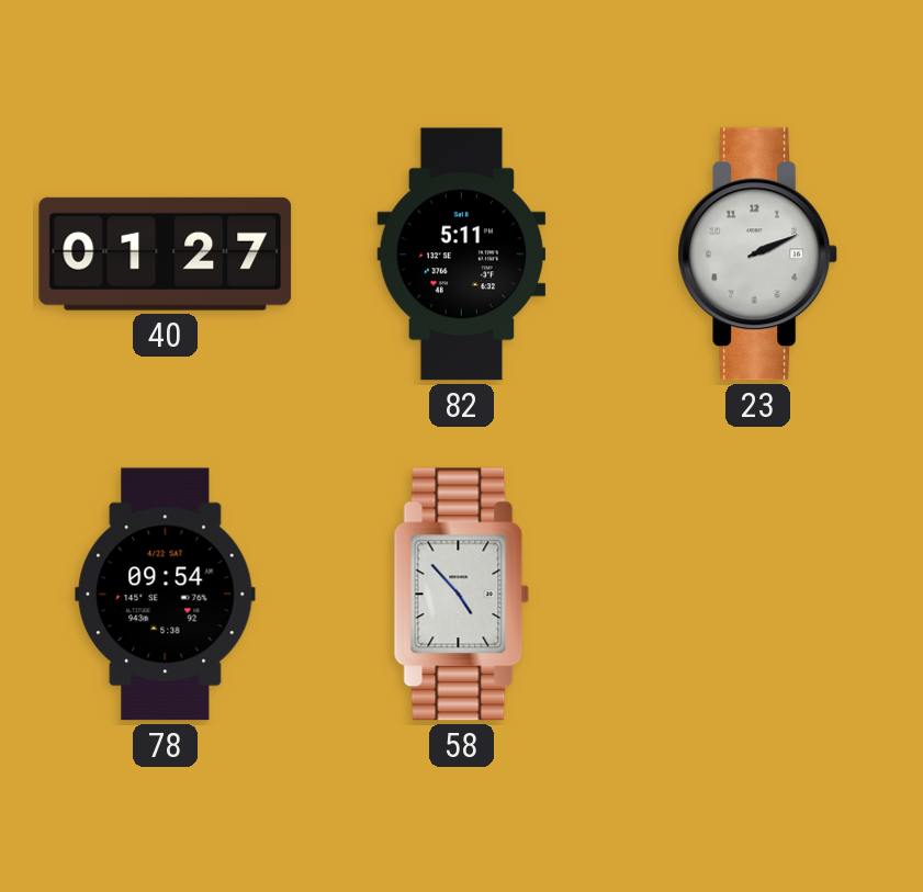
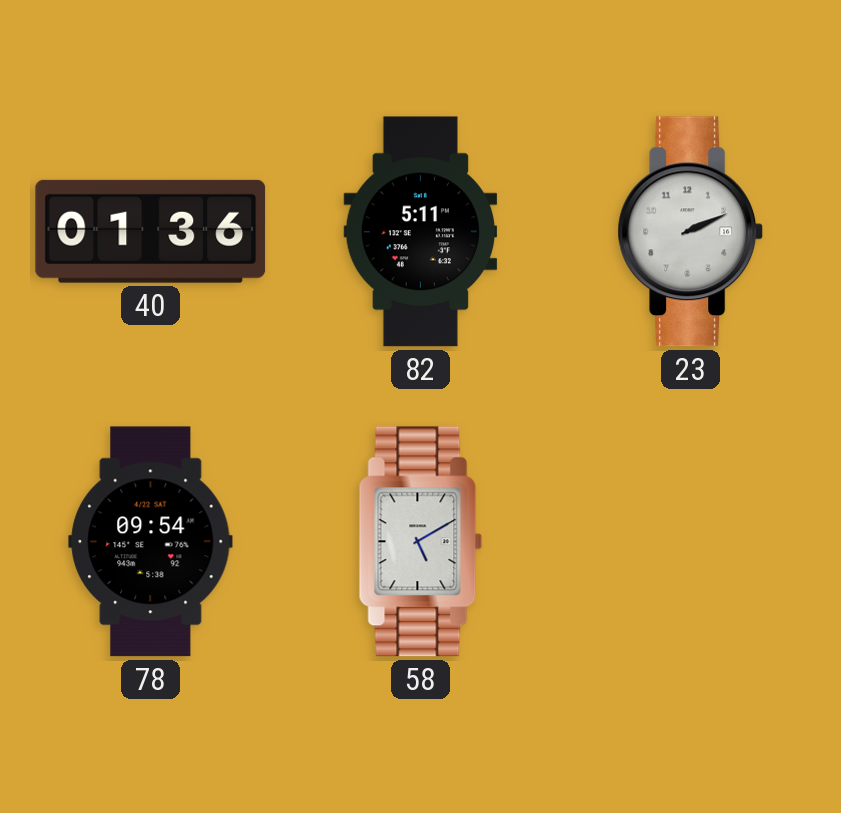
40: 01:27 -> 01:36
58: 4:53 -> 5:10
